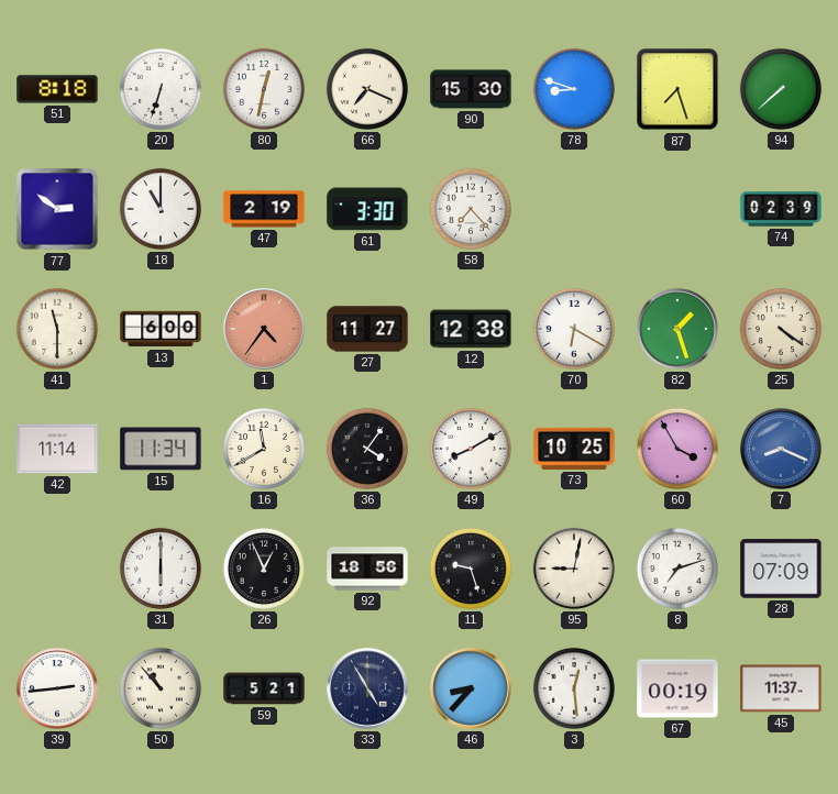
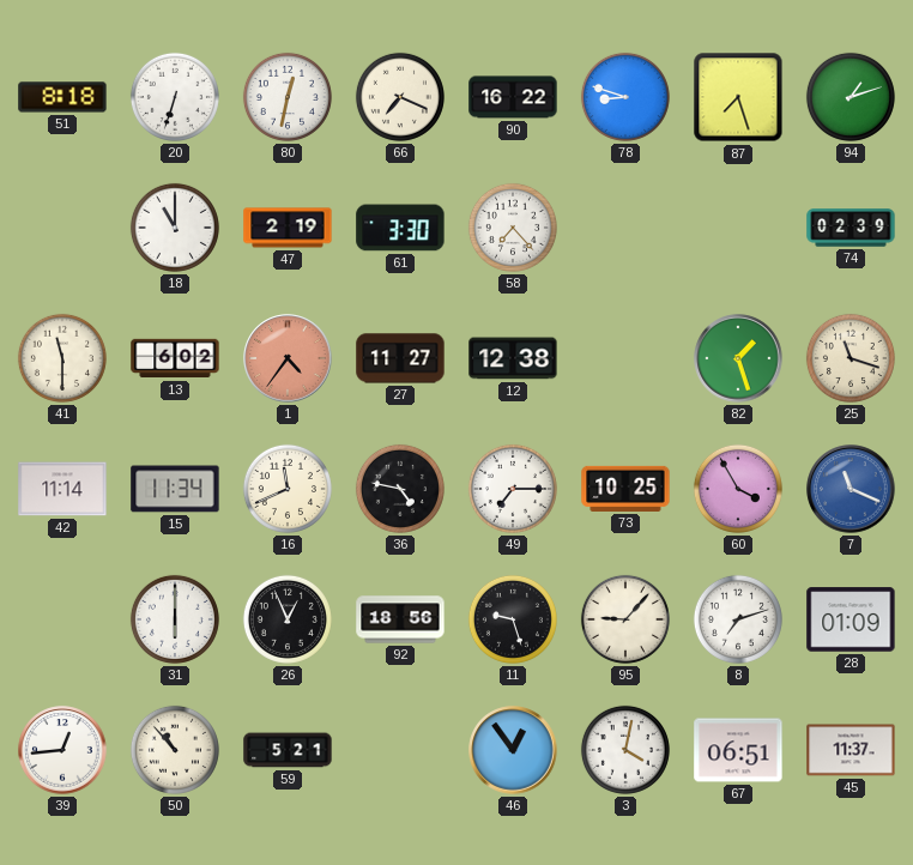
90: 15:30 -> 16:22
94: 7:38 -> 1:12
77: 2:51 -> none
13: 6:00 -> 6:02
70: 6:20 -> none
25: 4:21 -> 11:18
16: 11:40 -> 11:41
36: 4:06 -> 4:47
49: 8:10 -> 7:15
7: 8:19 -> 11:19
95: 9:02 -> 9:07
28: 07:09 -> 01:09
39: 2:44 -> 12:44
33: 4:55 -> none
46: 8:37 -> 12:54
3: 12:29 -> 4:02
67: 00:19 -> 06:51
